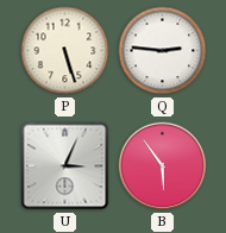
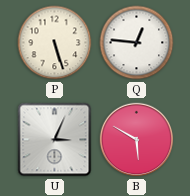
Q: 2:46 -> 12:46
B: 5:54 -> 5:50
